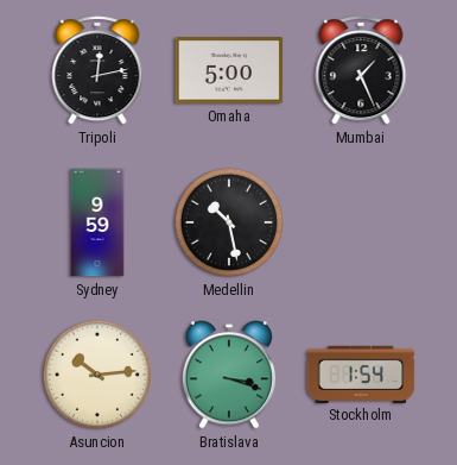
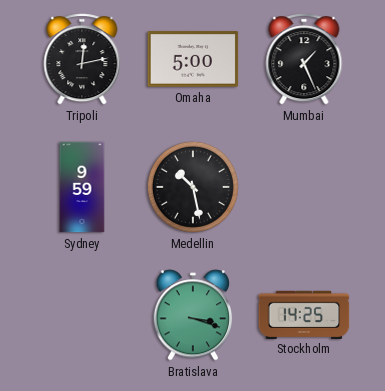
Asuncion: 10:14 -> none
Stockholm: 1:54 -> 14:25
